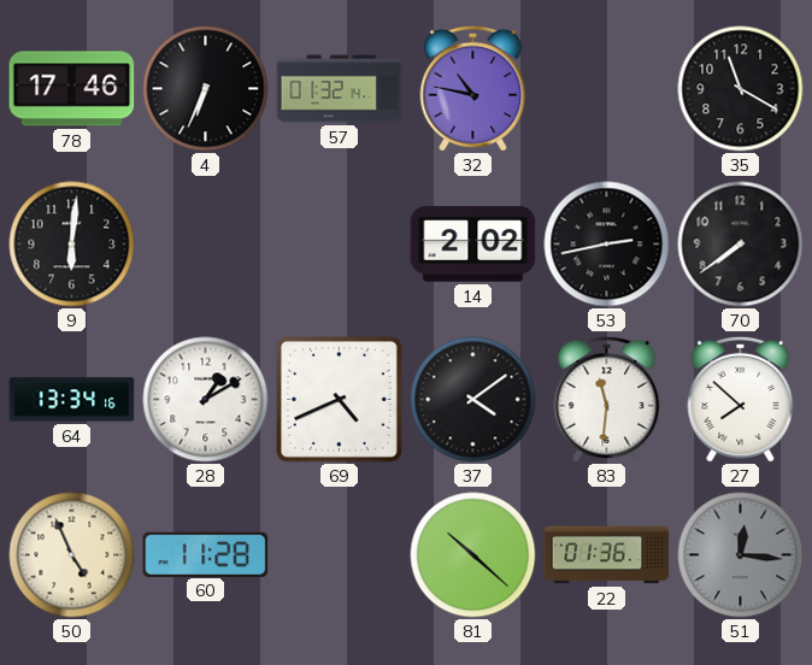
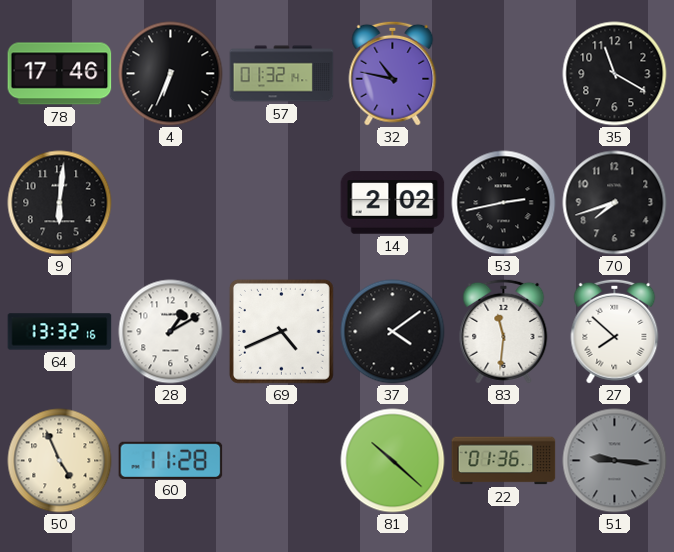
70: 7:39 -> 7:42
64: 13:34 -> 13:32
51: 12:16 -> 9:16
